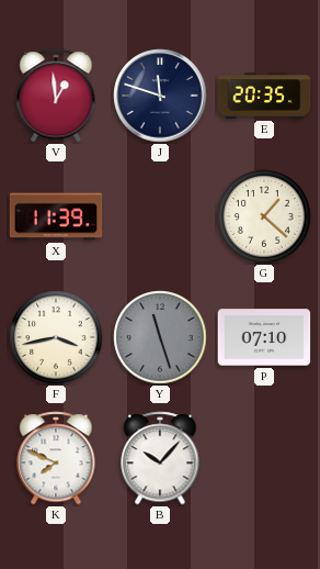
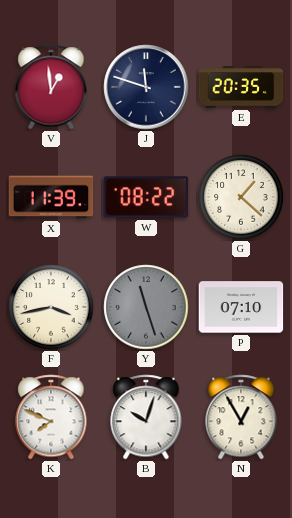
W: none -> 08:22
B: 10:07 -> 10:03
N: none -> 12:55
